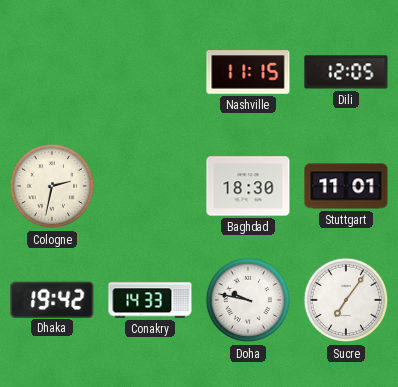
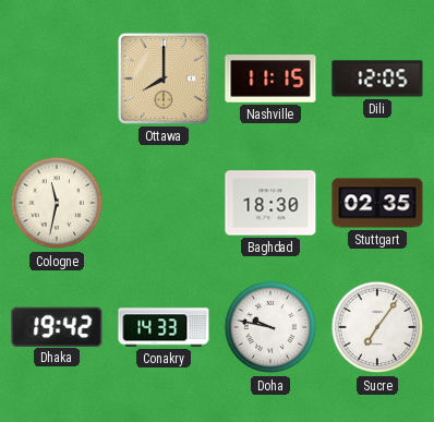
Ottawa: none -> 8:00
Cologne: 2:32 -> 11:32
Stuttgart: 11:01 -> 02:35
